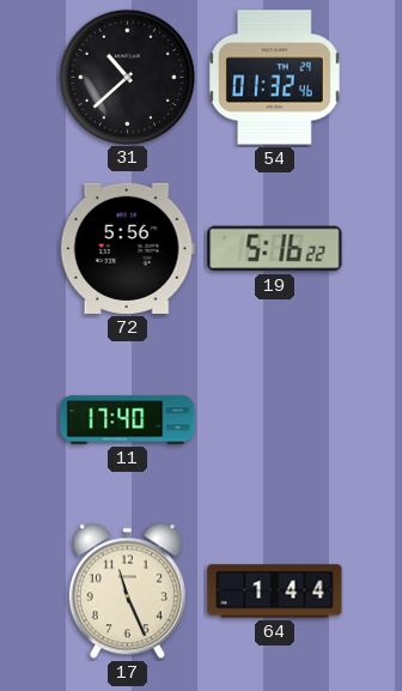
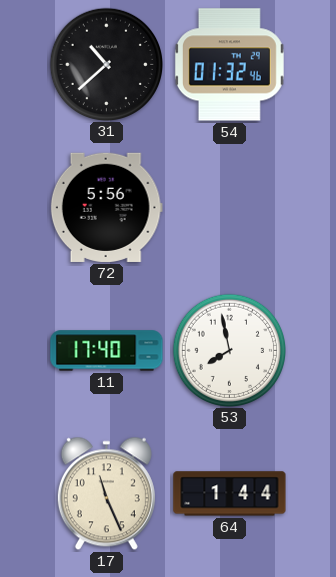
19: 5:16 -> none
53: none -> 7:58
